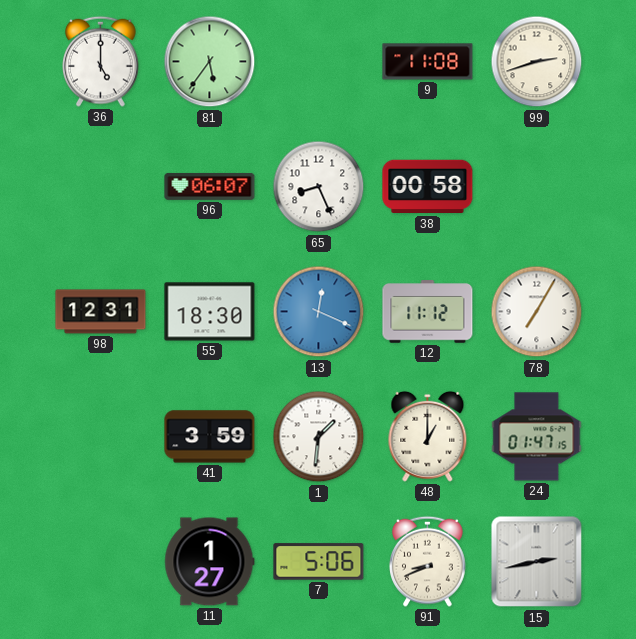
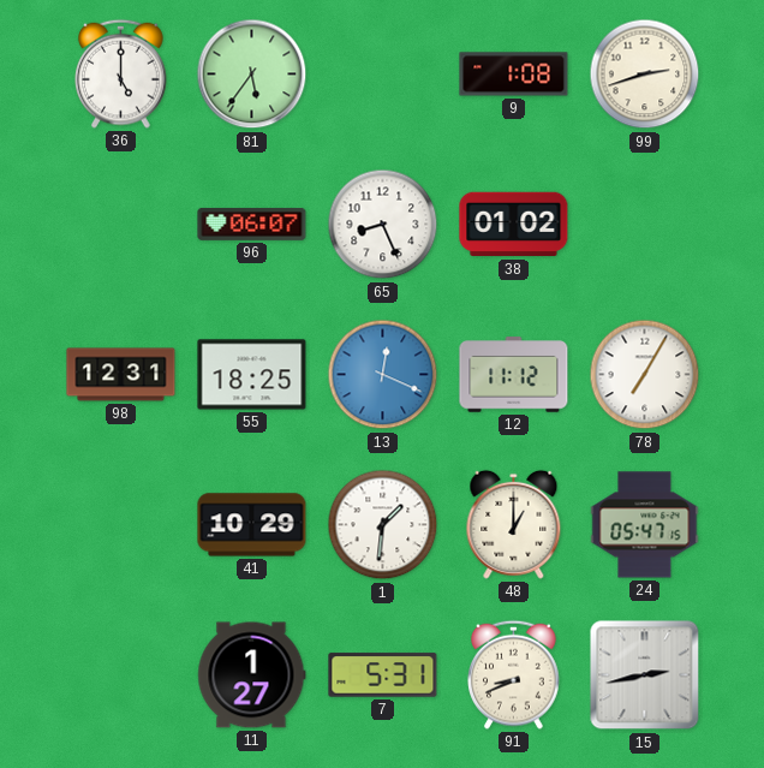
9: 11:08 -> 1:08
38: 00:58 -> 01:02
55: 18:30 -> 18:25
41: 3:59 -> 10:29
24: 01:47 -> 05:47
7: 5:06 -> 5:31
